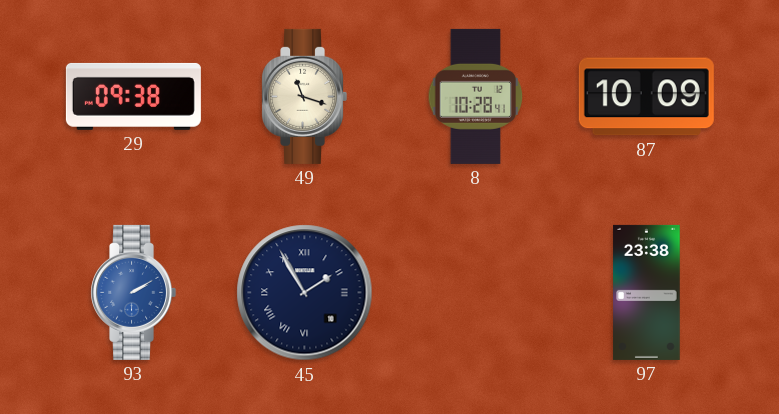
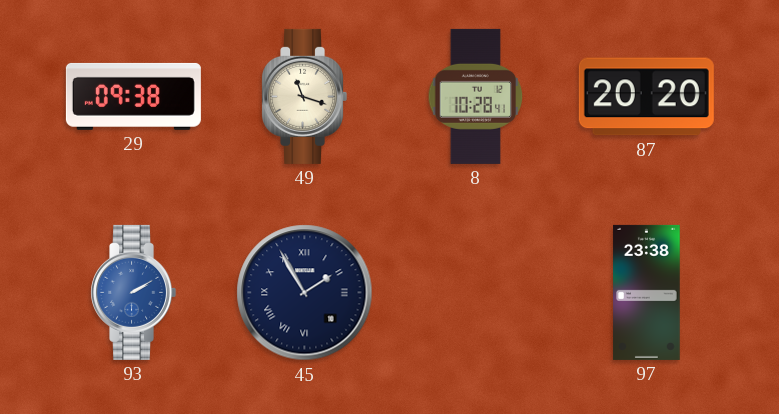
87: 10:09 -> 20:20
